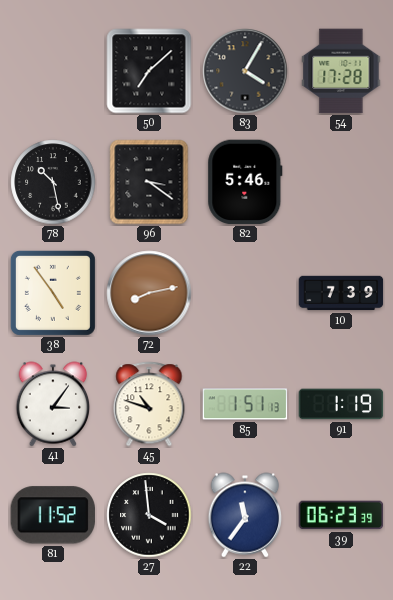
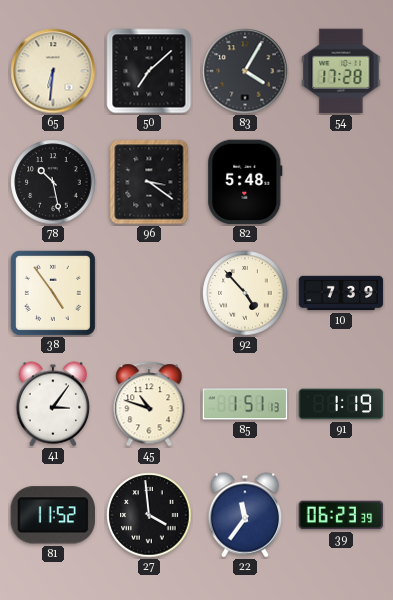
65: none -> 6:31
82: 5:46 -> 5:48
72: 8:13 -> none
92: none -> 4:53
